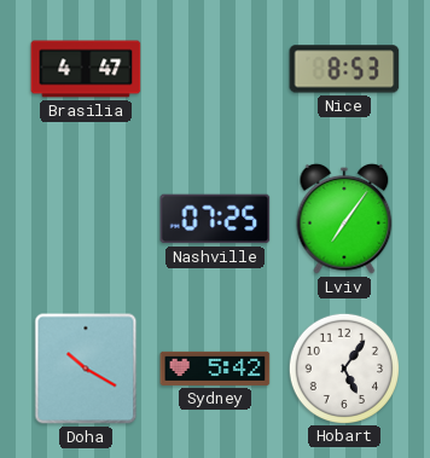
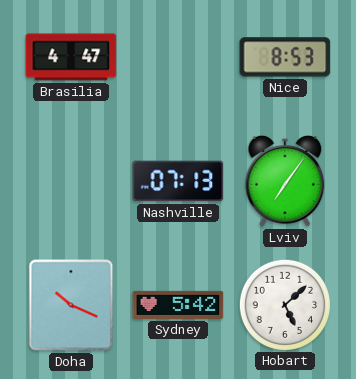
Nashville: 07:25 -> 07:13
Doha: 10:20 -> 10:19
Hobart: 5:06 -> 5:08
